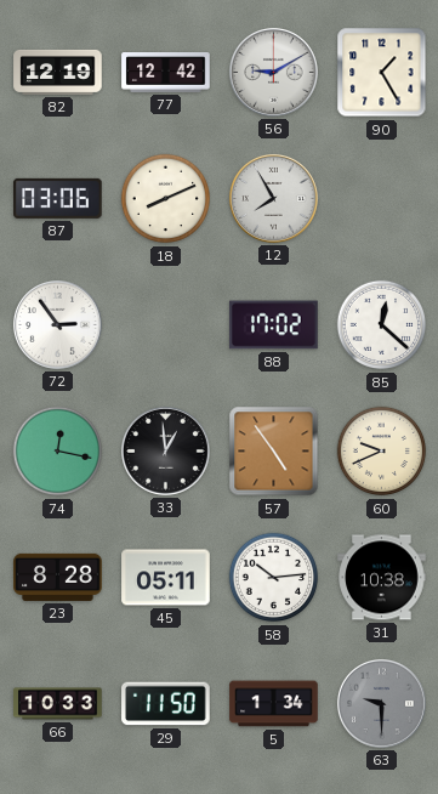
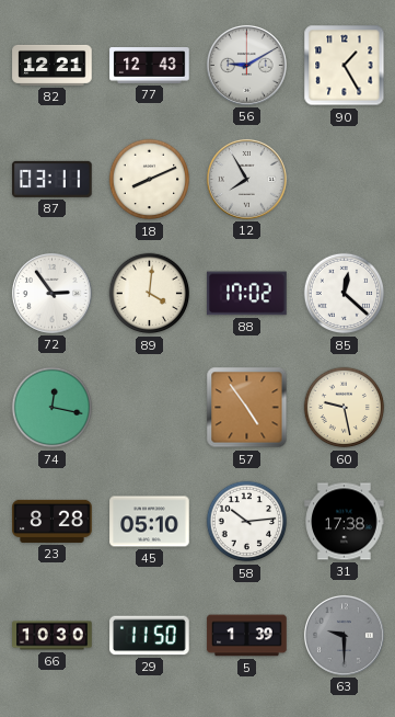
82: 12:19 -> 12:21
77: 12:42 -> 12:43
87: 03:06 -> 03:11
89: none -> 4:01
33: 12:59 -> none
60: 9:41 -> 9:28
45: 05:11 -> 05:10
31: 10:38 -> 17:38
66: 10:33 -> 10:30
5: 1:34 -> 1:39
